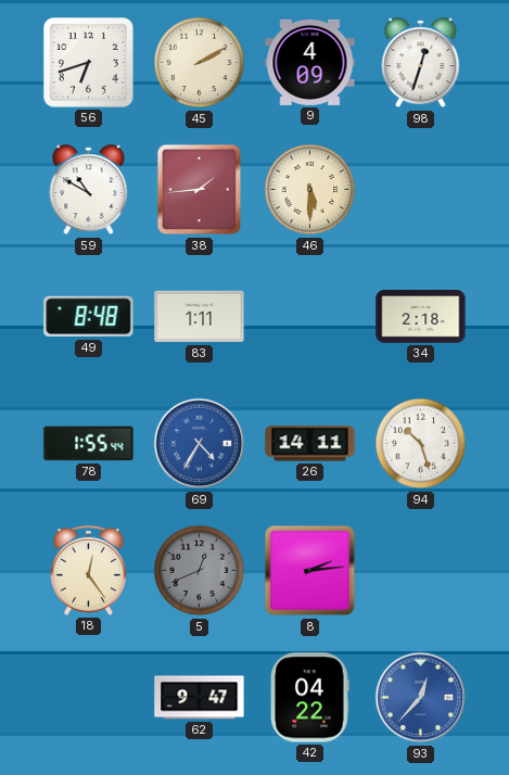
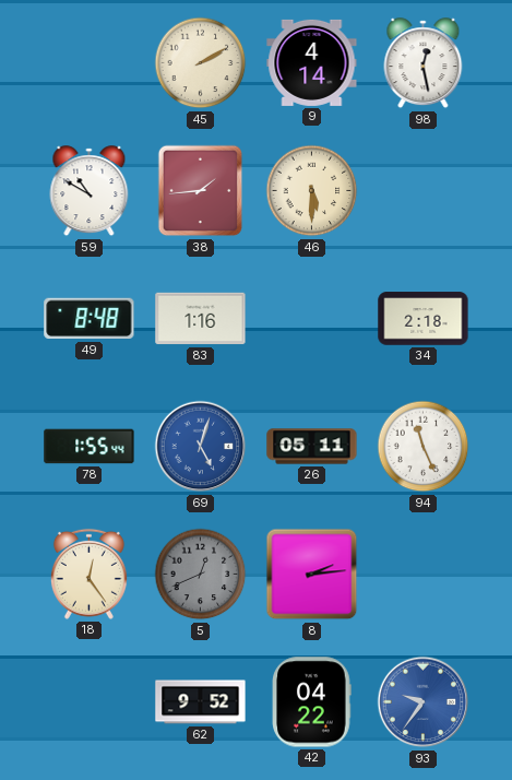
56: 6:42 -> none
9: 4:09 -> 4:14
98: 12:33 -> 12:28
83: 1:11 -> 1:16
69: 4:35 -> 5:03
26: 14:11 -> 05:11
94: 10:27 -> 11:26
62: 9:47 -> 9:52
93: 12:37 -> 9:36
